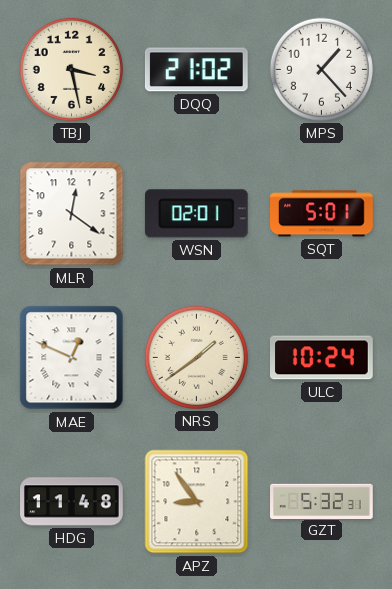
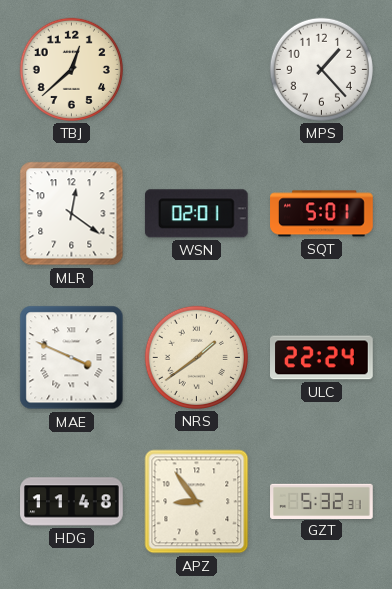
TBJ: 3:28 -> 12:38
DQQ: 21:02 -> none
MAE: 12:49 -> 3:49
ULC: 10:24 -> 22:24
